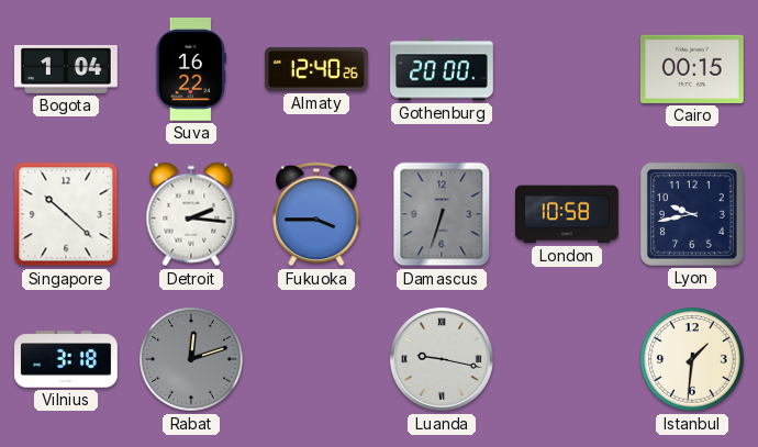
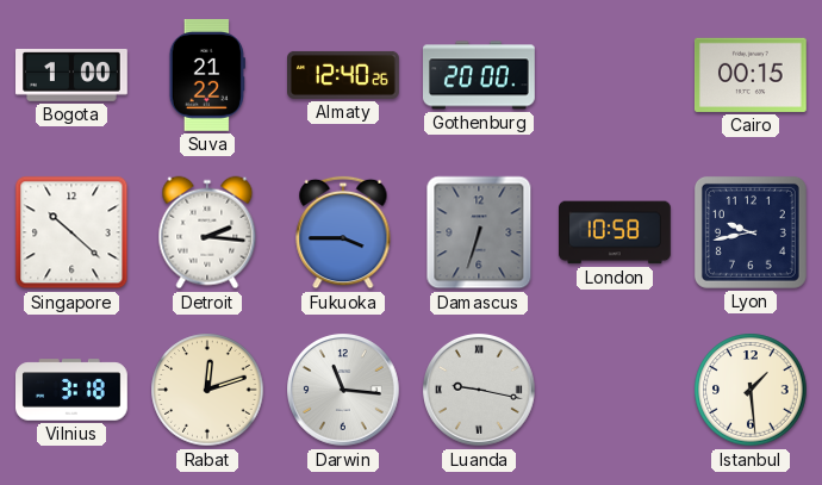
Bogota: 1:04 -> 1:00
Suva: 16:22 -> 21:22
Rabat dial: grey -> cream
Darwin: none -> 11:16
Istanbul: 1:31 -> 1:29
